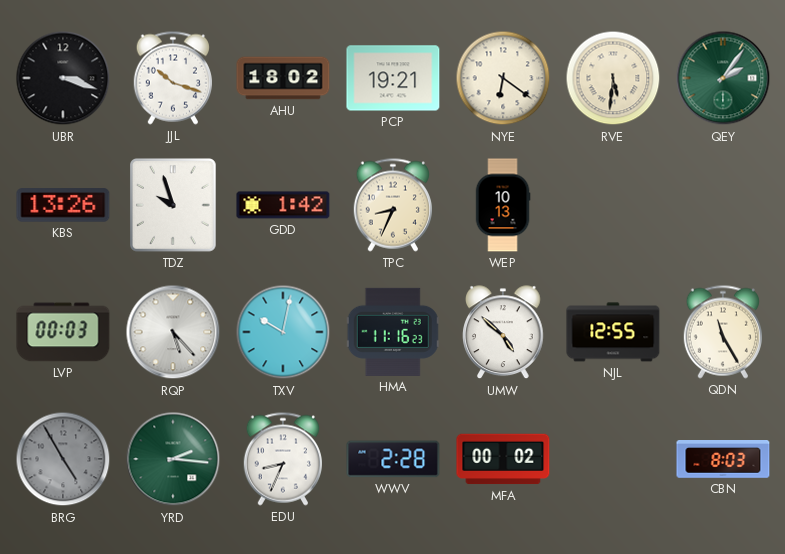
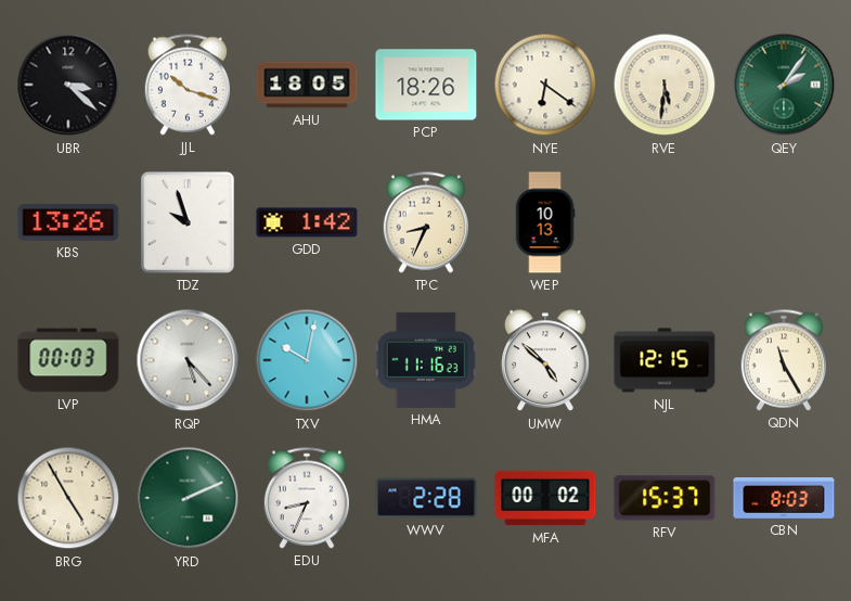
UBR: 3:18 -> 3:22
AHU: 18:02 -> 18:05
PCP: 19:21 -> 18:26
NJL: 12:55 -> 12:15
BRG dial: grey -> cream
YRD: 2:16 -> 2:11
RFV: none -> 15:37
